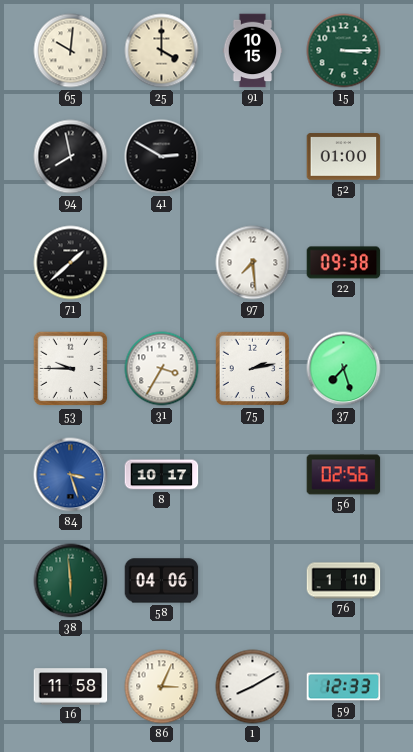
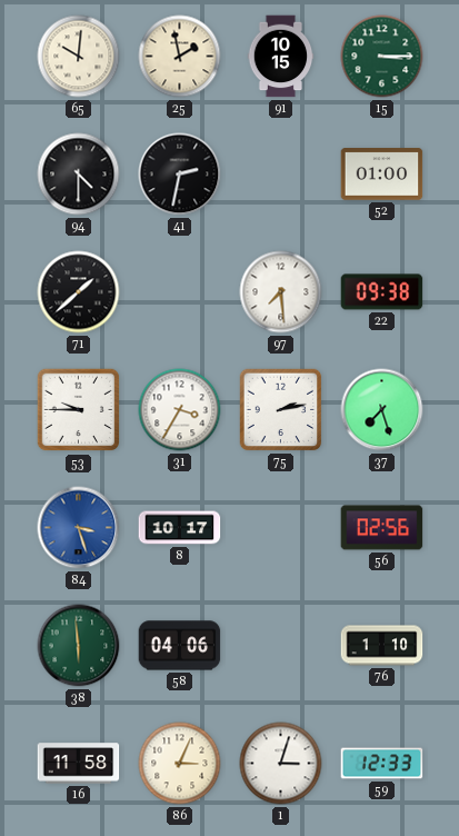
25: 4:00 -> 1:58
94: 7:58 -> 4:30
41: 2:50 -> 2:32
1: 8:10 -> 3:03
